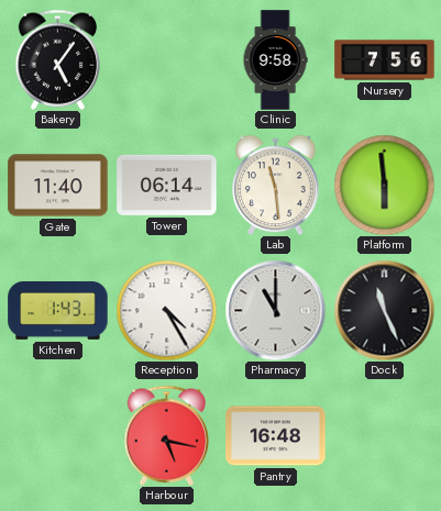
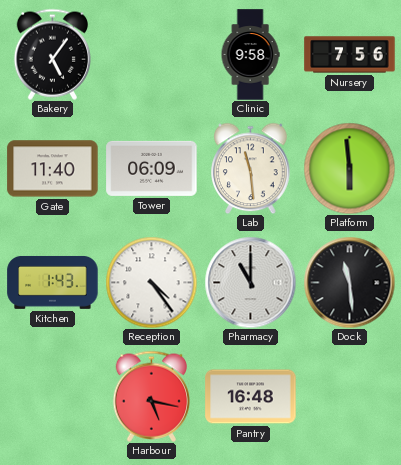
Tower: 06:14 -> 06:09
Reception: 4:25 -> 4:24
Dock: 11:26 -> 11:29
